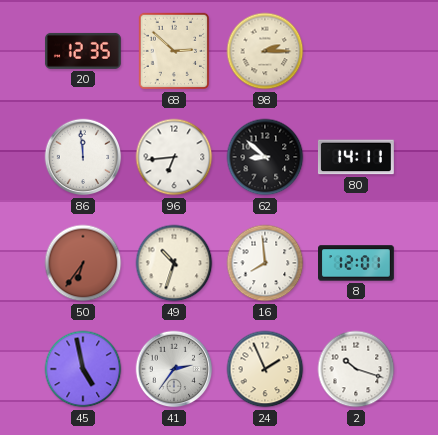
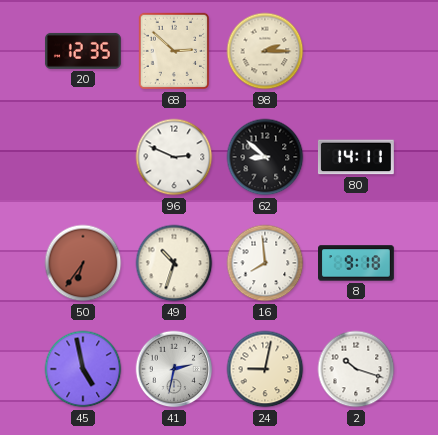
86: 11:59 -> none
96: 6:44 -> 2:49
8: 12:01 -> 9:18
41: 2:36 -> 2:32
24: 1:56 -> 9:02
